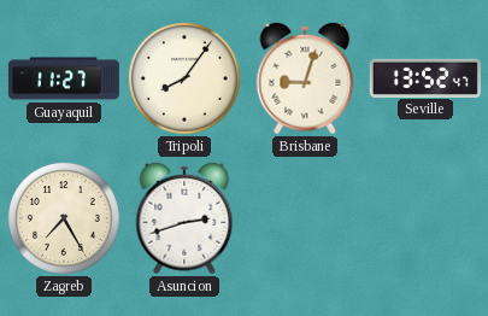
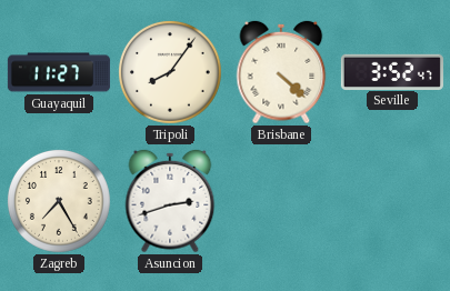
Brisbane: 9:03 -> 4:22
Seville: 13:52 -> 3:52
